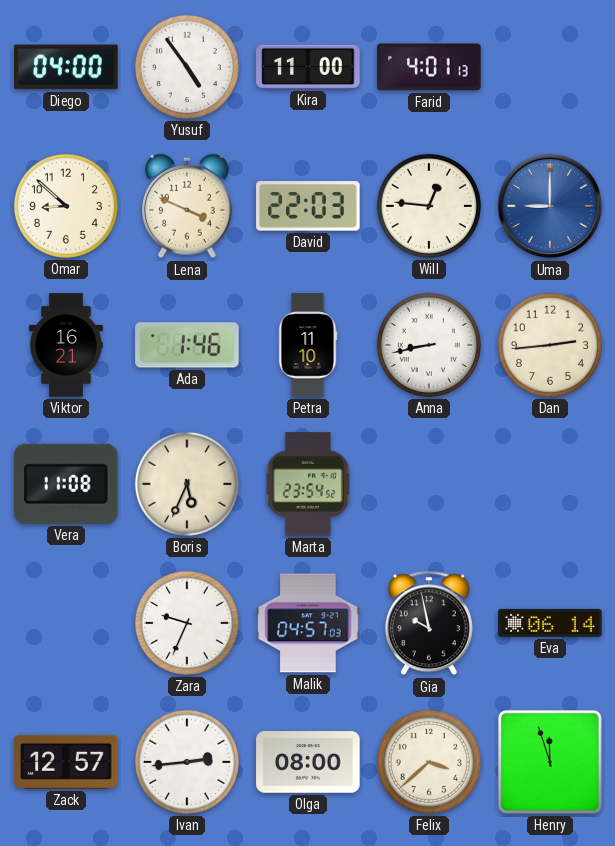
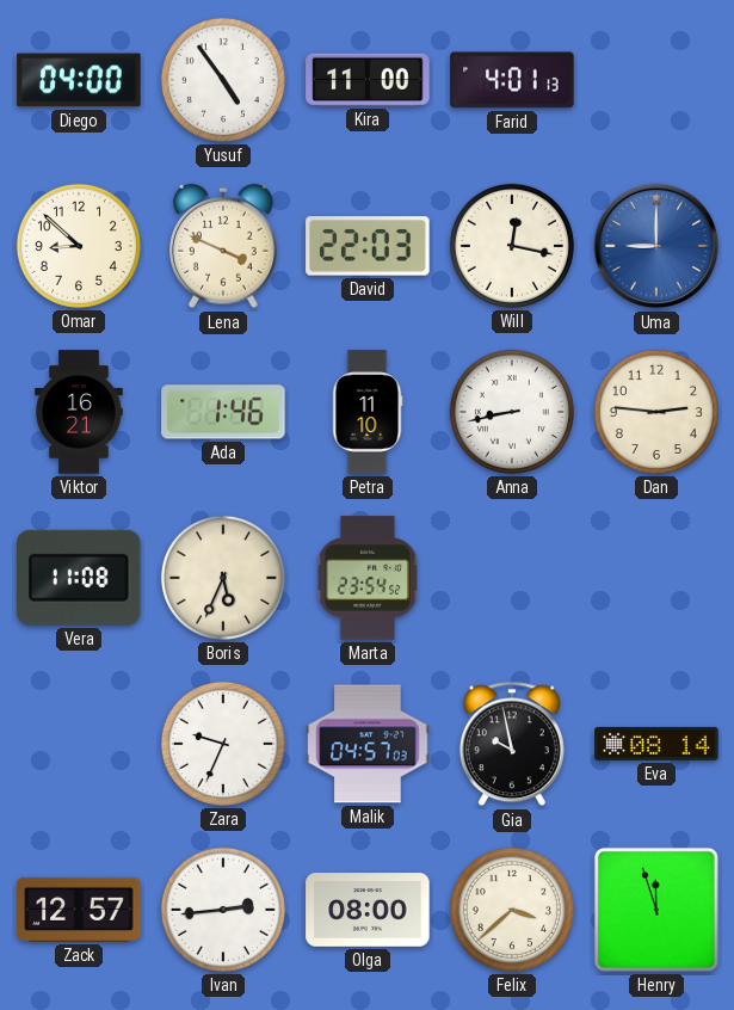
Will: 12:46 -> 12:17
Dan: 2:44 -> 2:46
Eva: 06:14 -> 08:14
